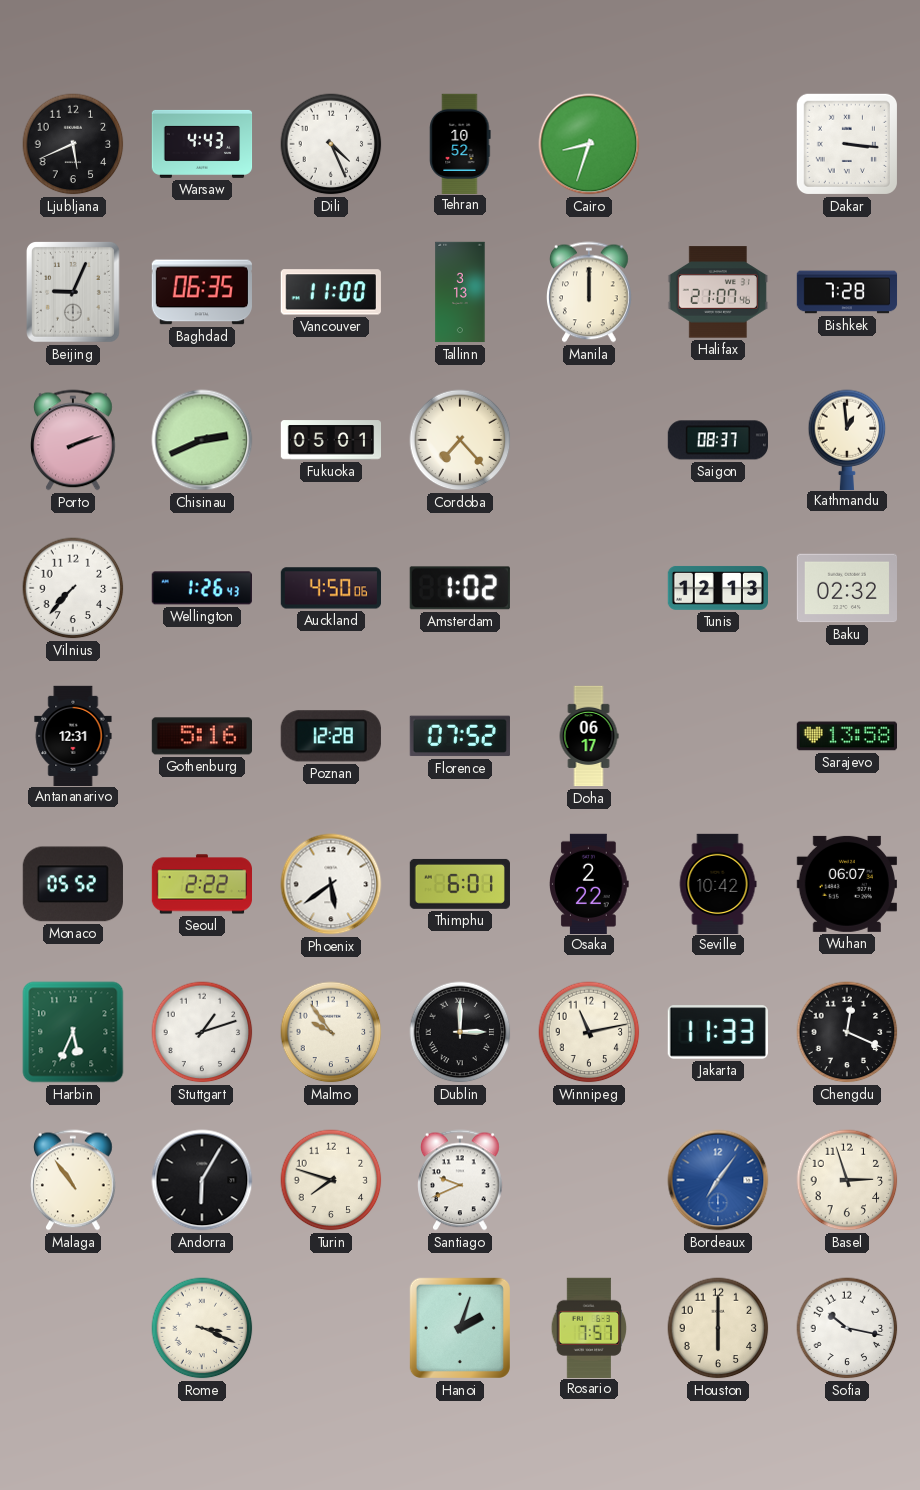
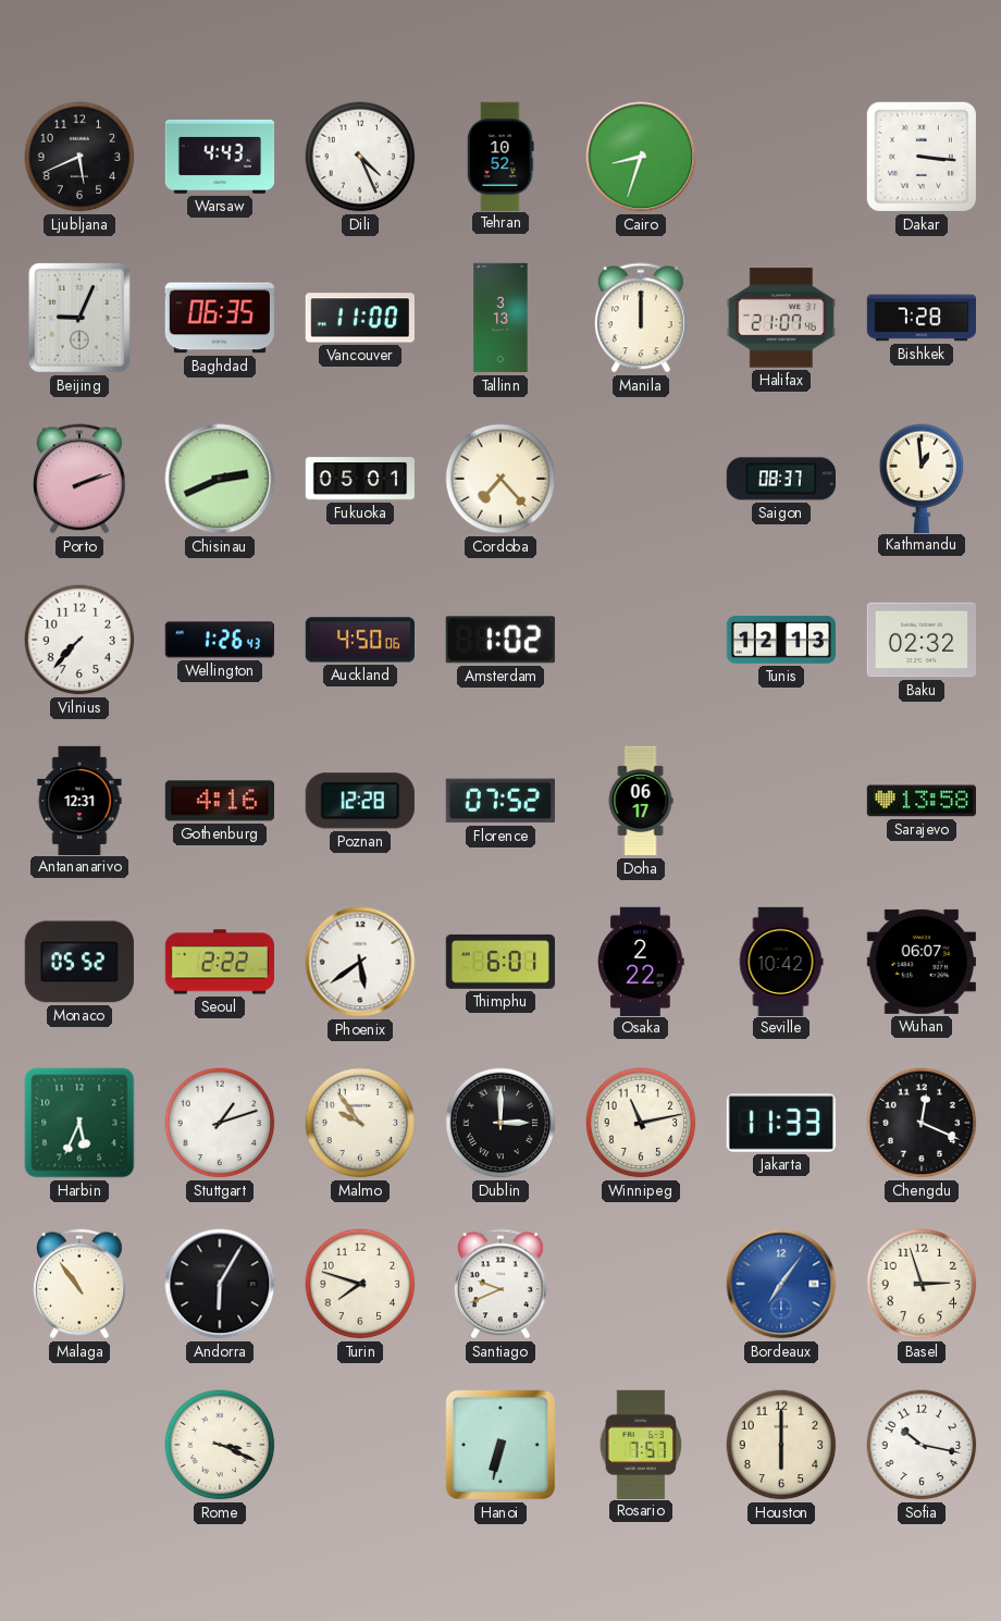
Gothenburg: 5:16 -> 4:16
Hanoi: 2:03 -> 6:32
